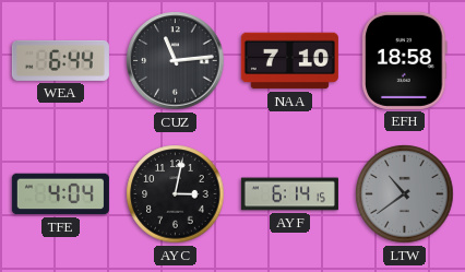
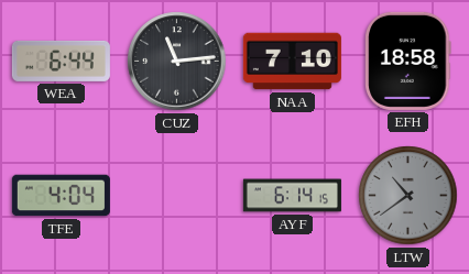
AYC: 3:02 -> none
